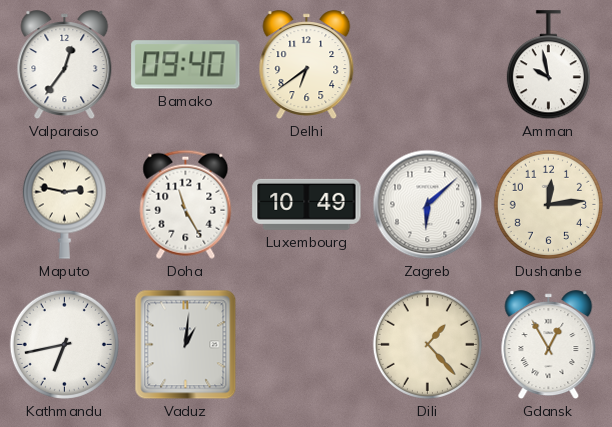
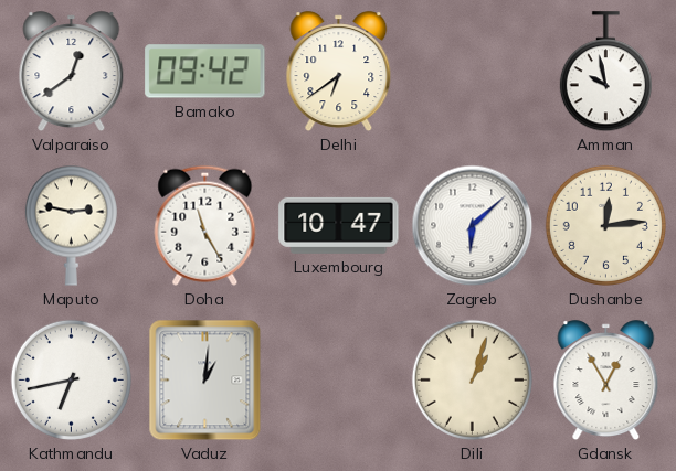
Valparaiso: 12:36 -> 12:39
Bamako: 09:40 -> 09:42
Luxembourg: 10:49 -> 10:47
Dili: 1:23 -> 1:03
